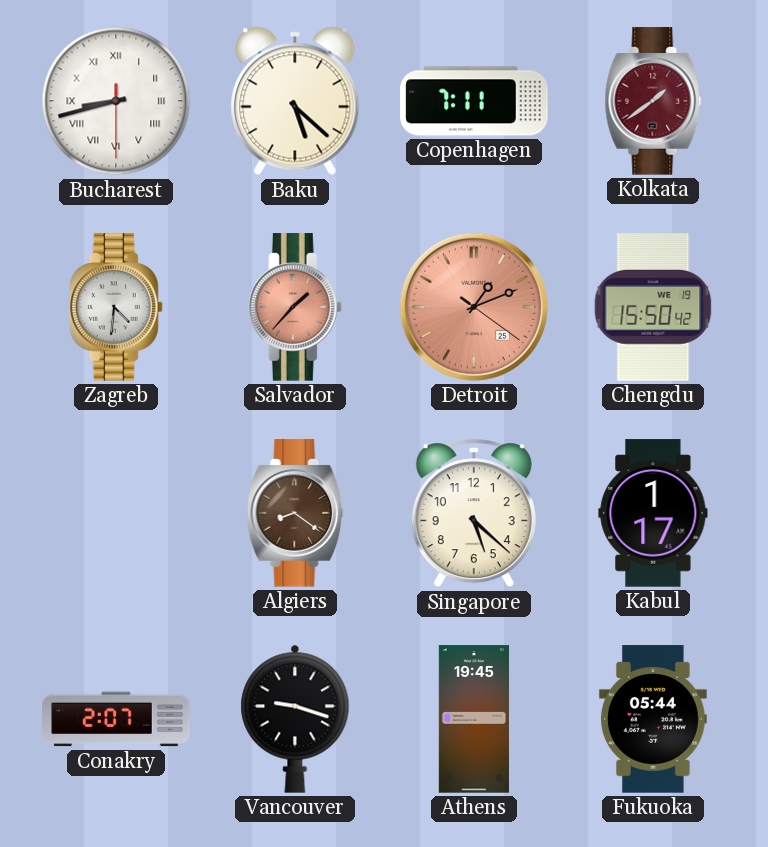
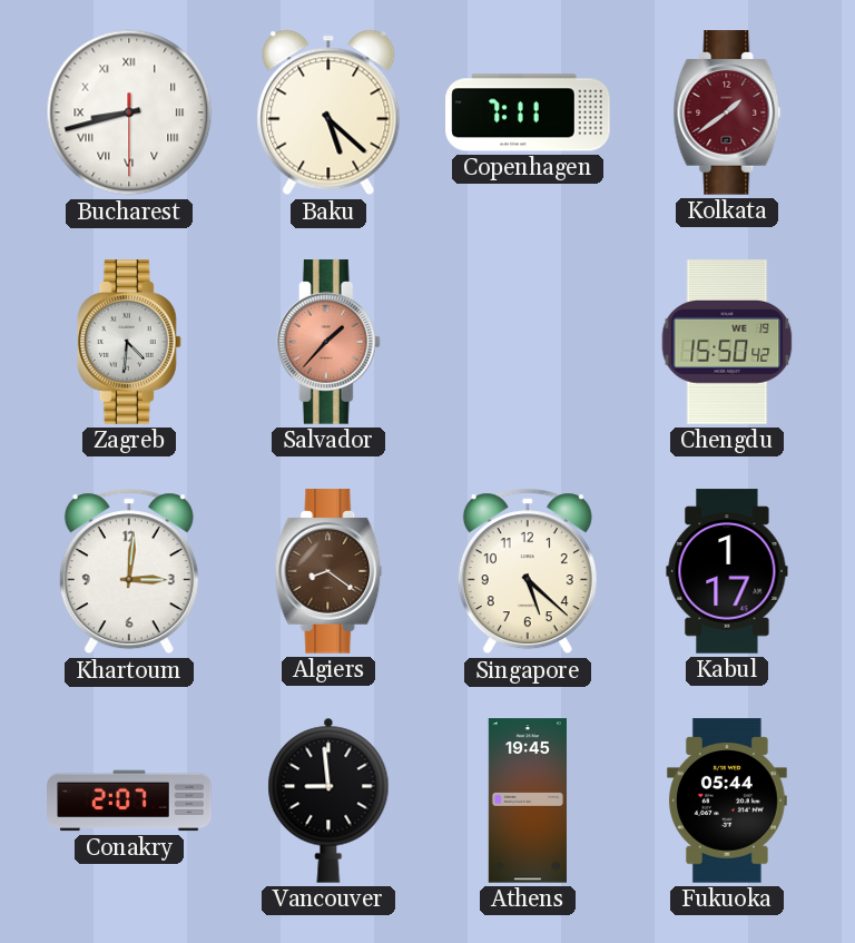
Detroit: 1:11 -> none
Khartoum: none -> 3:01
Vancouver: 9:18 -> 8:59
